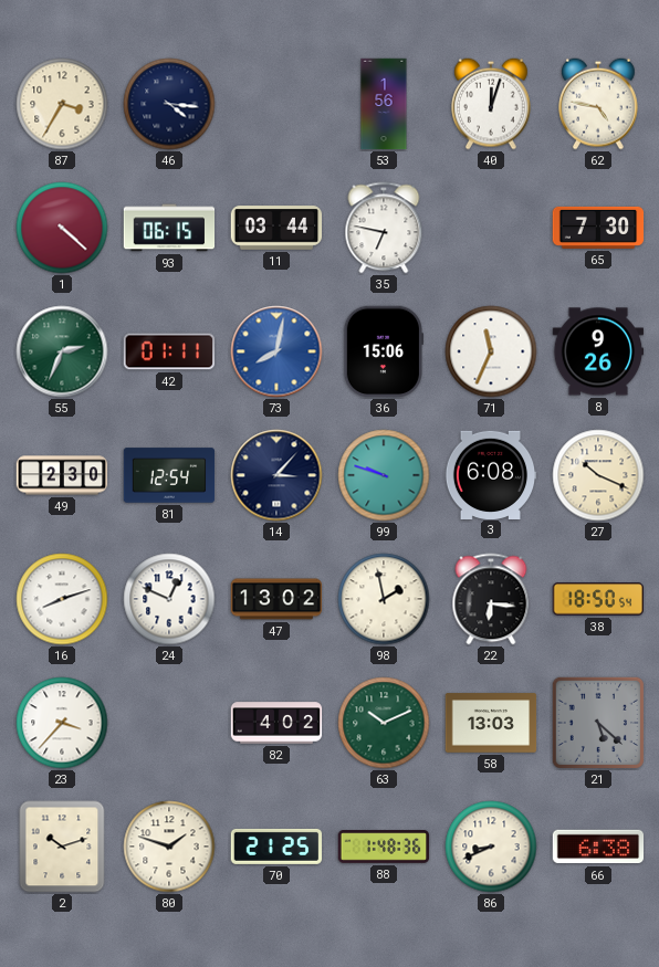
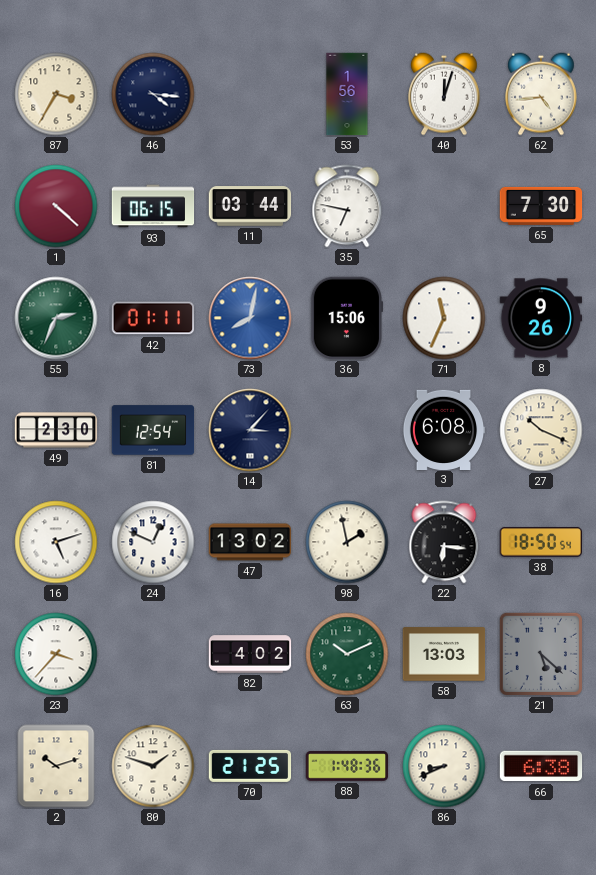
62: 4:47 -> 4:44
99: 9:48 -> none
16: 8:12 -> 5:12
